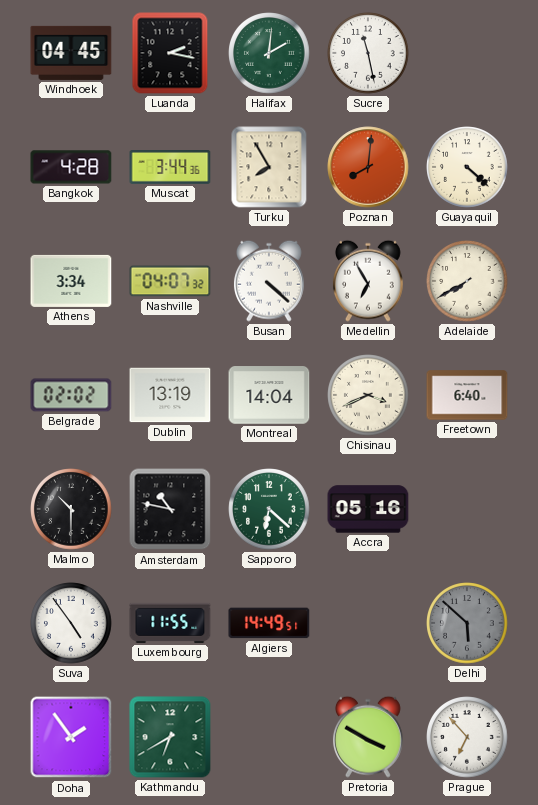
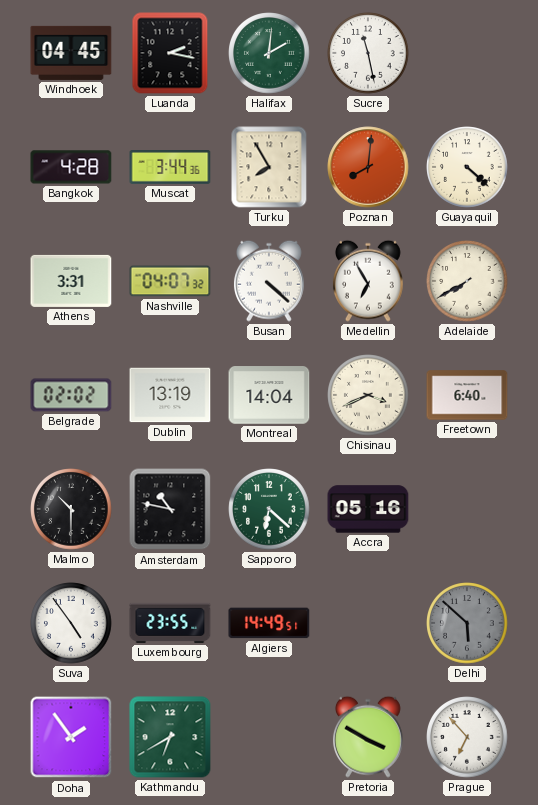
Athens: 3:34 -> 3:31
Luxembourg: 11:55 -> 23:55
